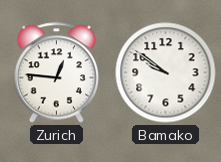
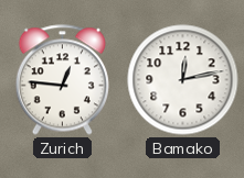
Bamako: 9:51 -> 12:13
